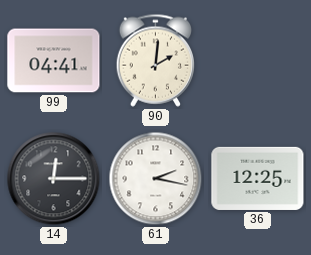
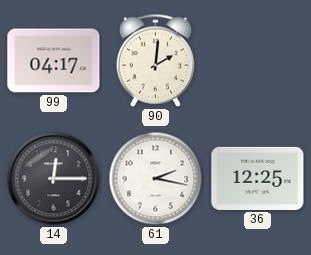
99: 04:41 -> 04:17
